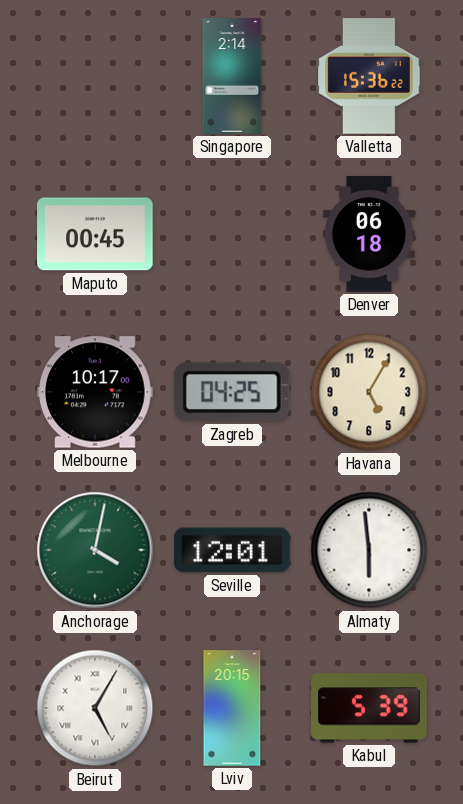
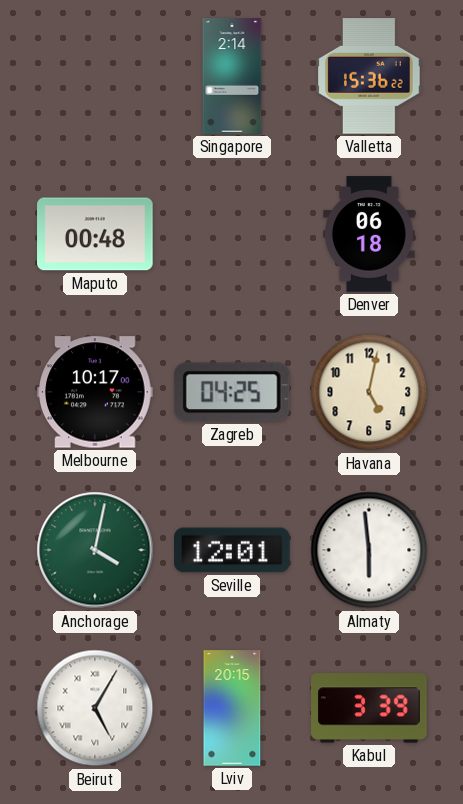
Maputo: 00:45 -> 00:48
Havana: 5:05 -> 5:02
Kabul: 5:39 -> 3:39
